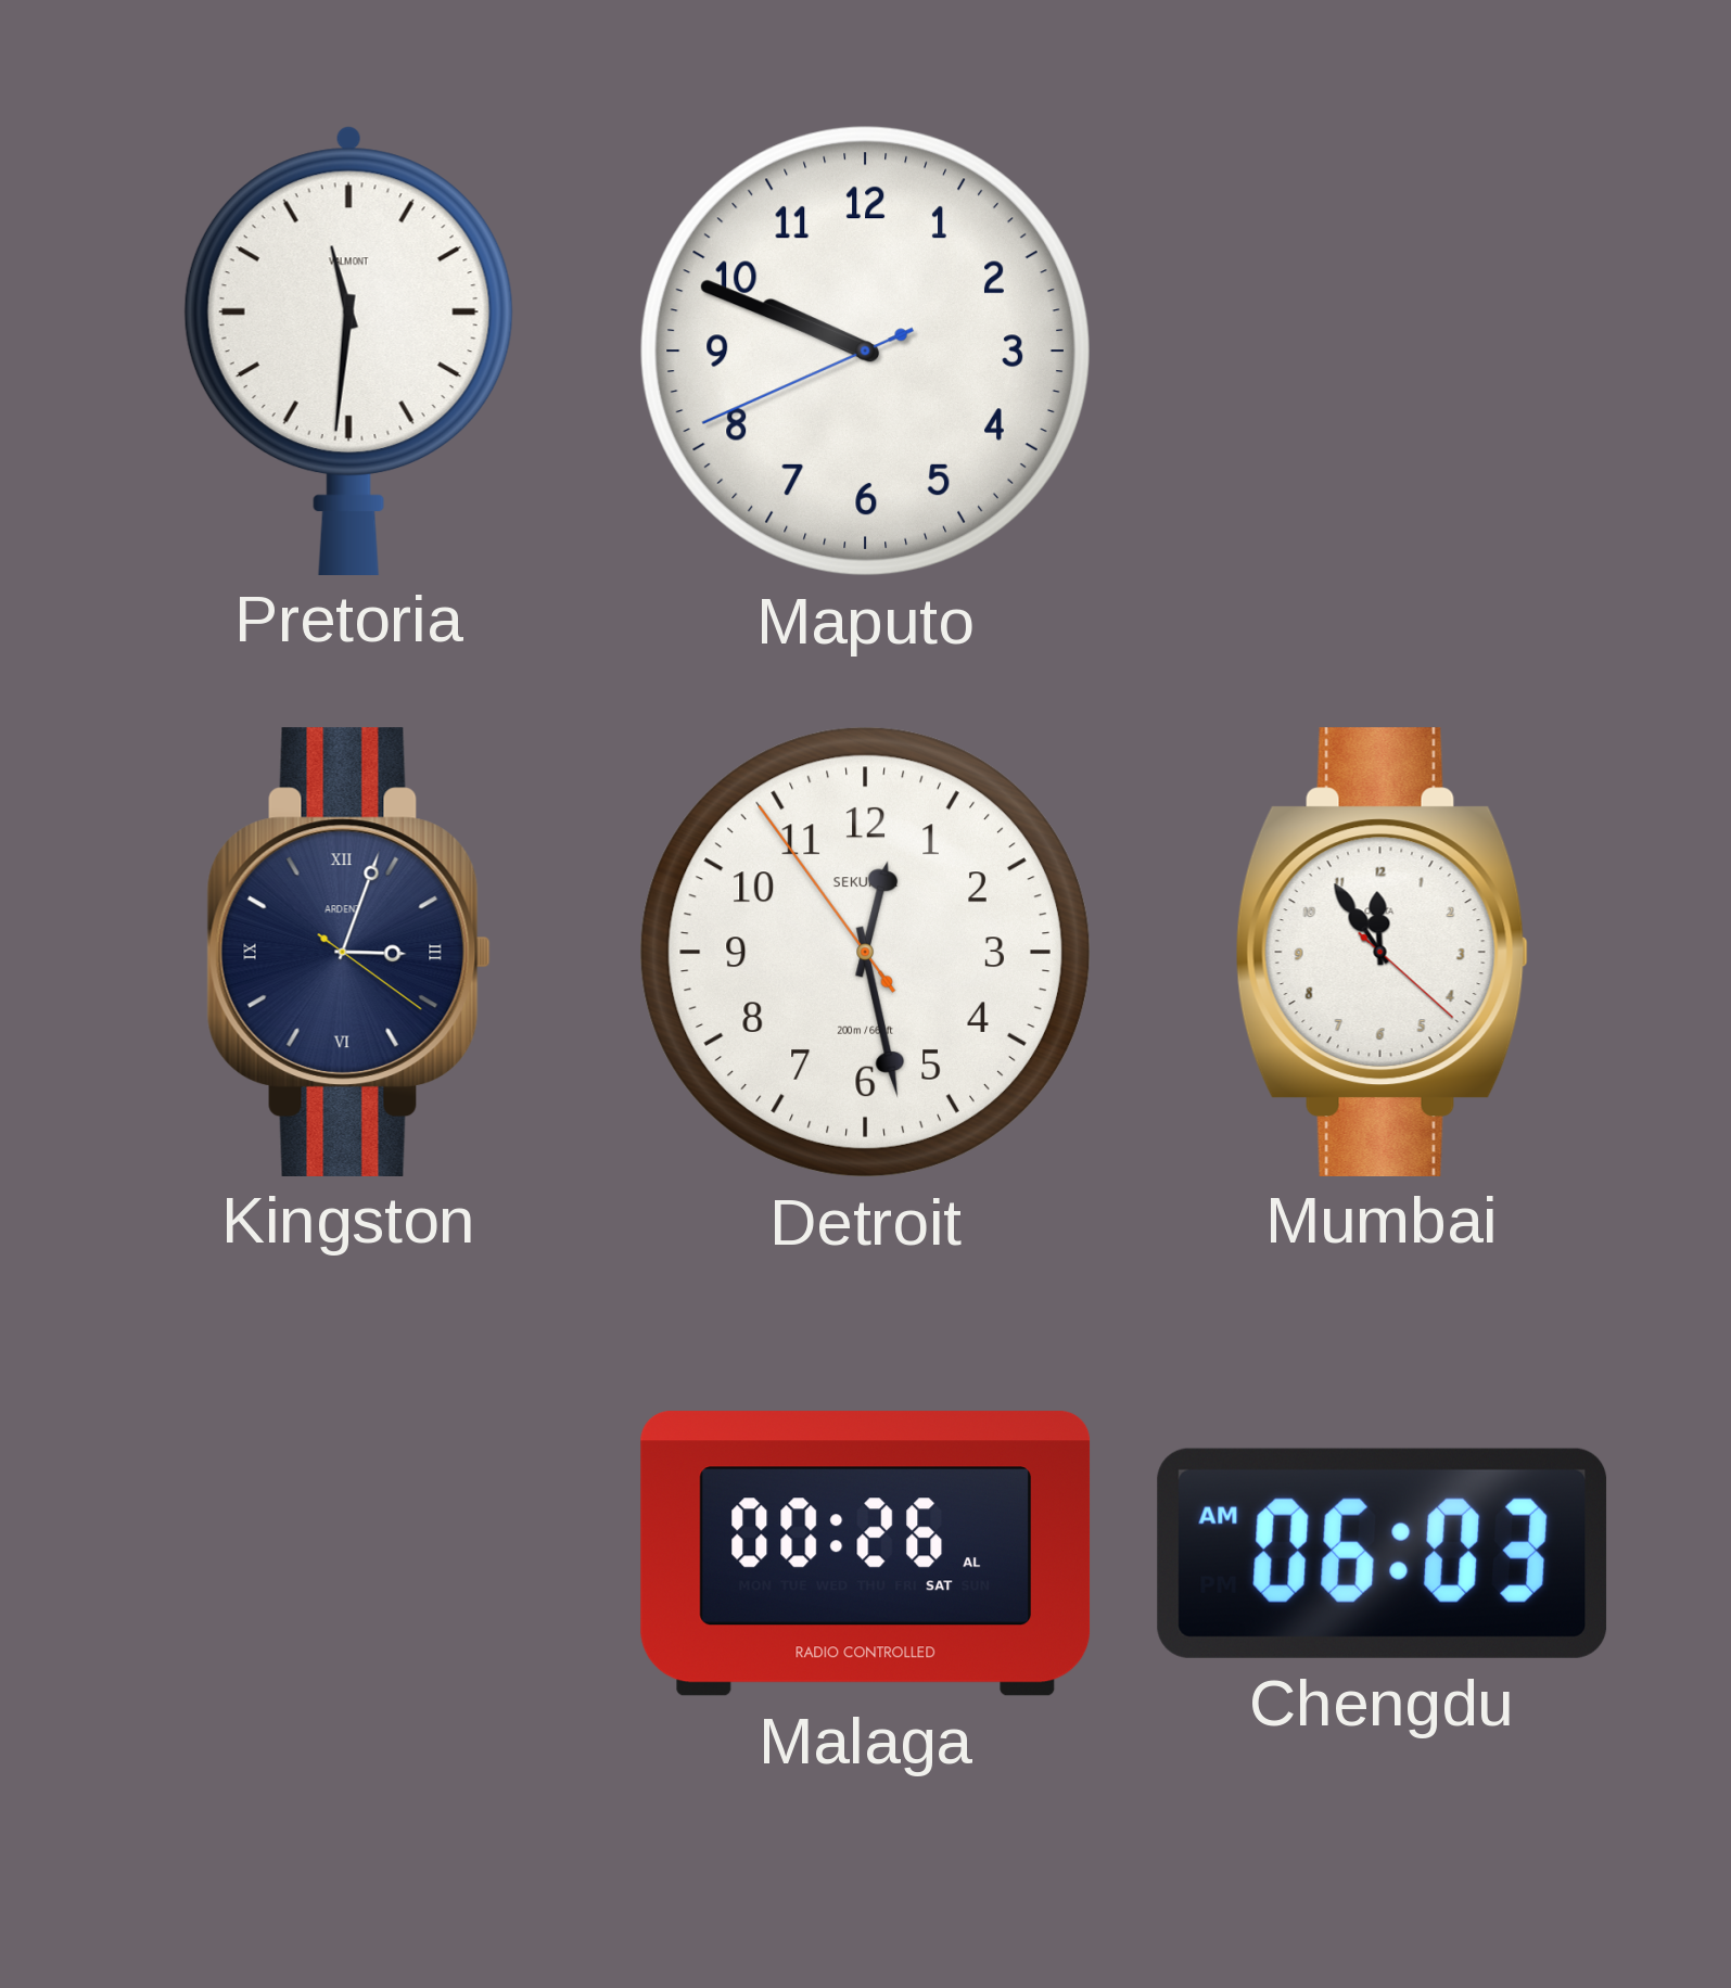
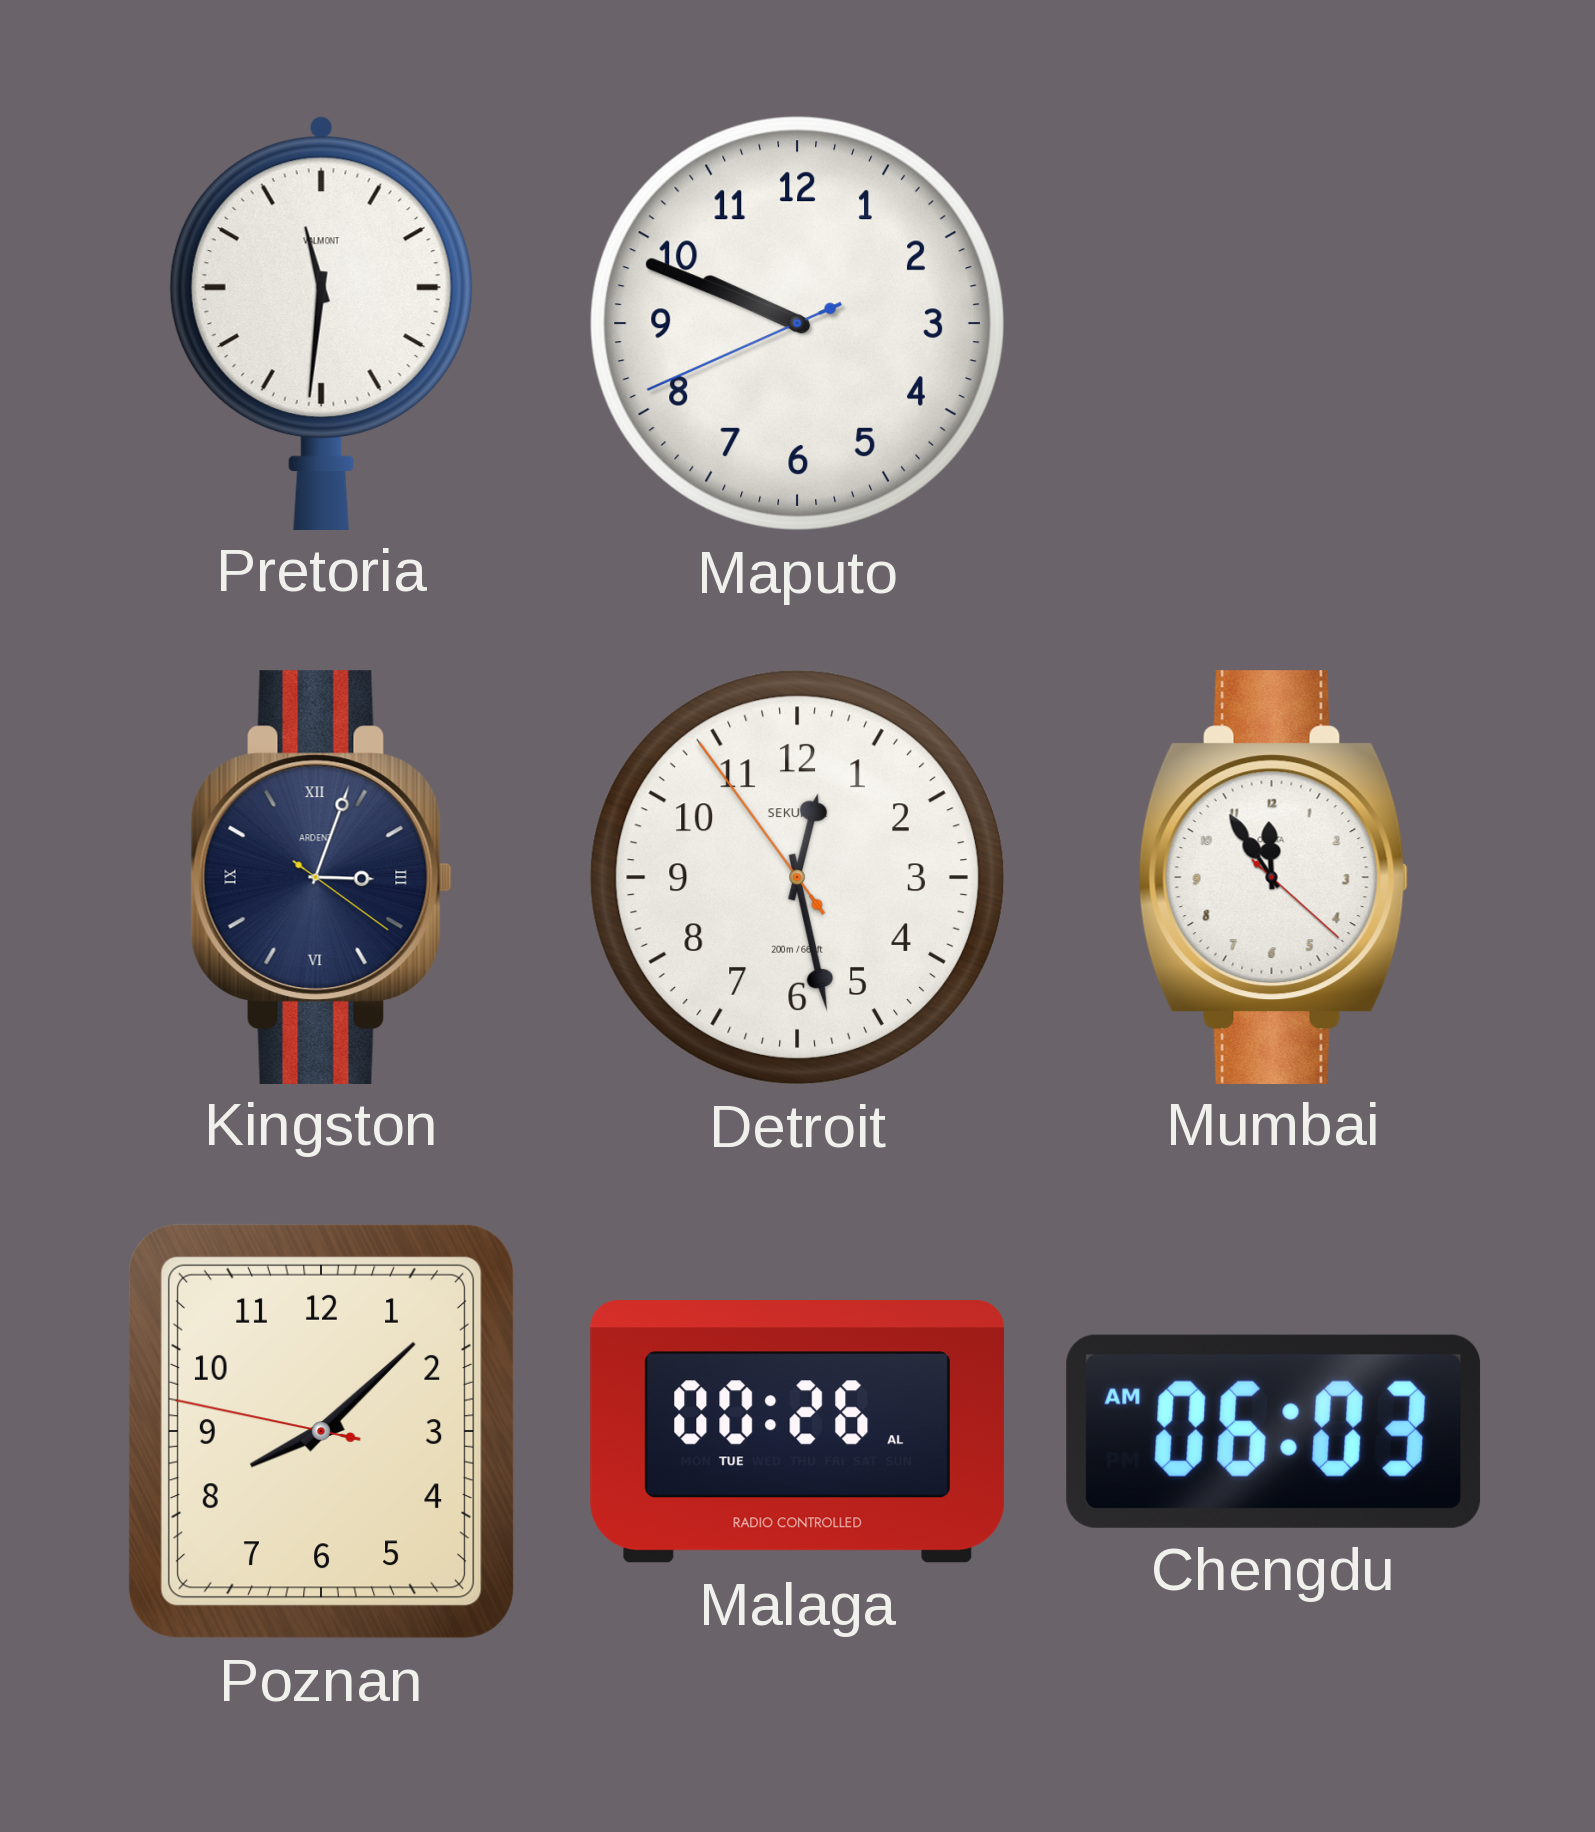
Poznan: none -> 8:07
Malaga date: SAT -> TUE
